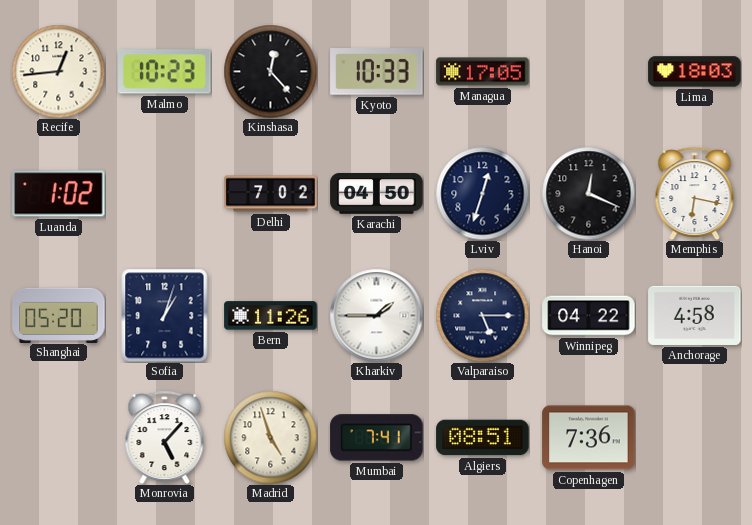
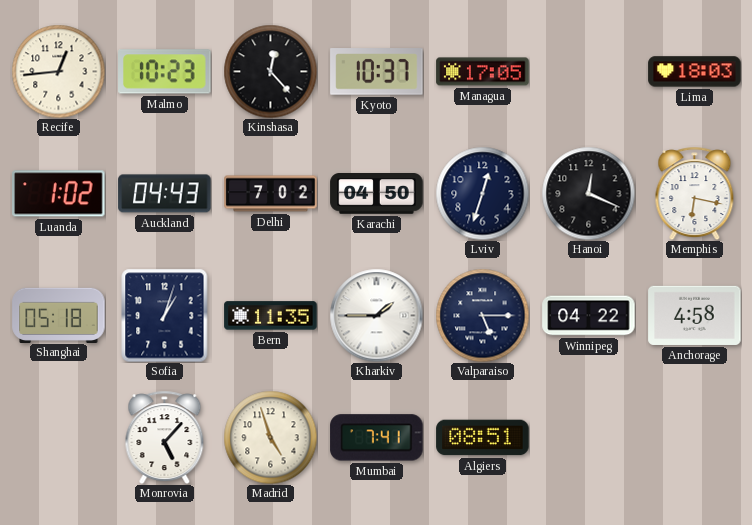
Kyoto: 10:33 -> 10:37
Auckland: none -> 04:43
Shanghai: 05:20 -> 05:18
Bern: 11:26 -> 11:35
Copenhagen: 7:36 -> none
